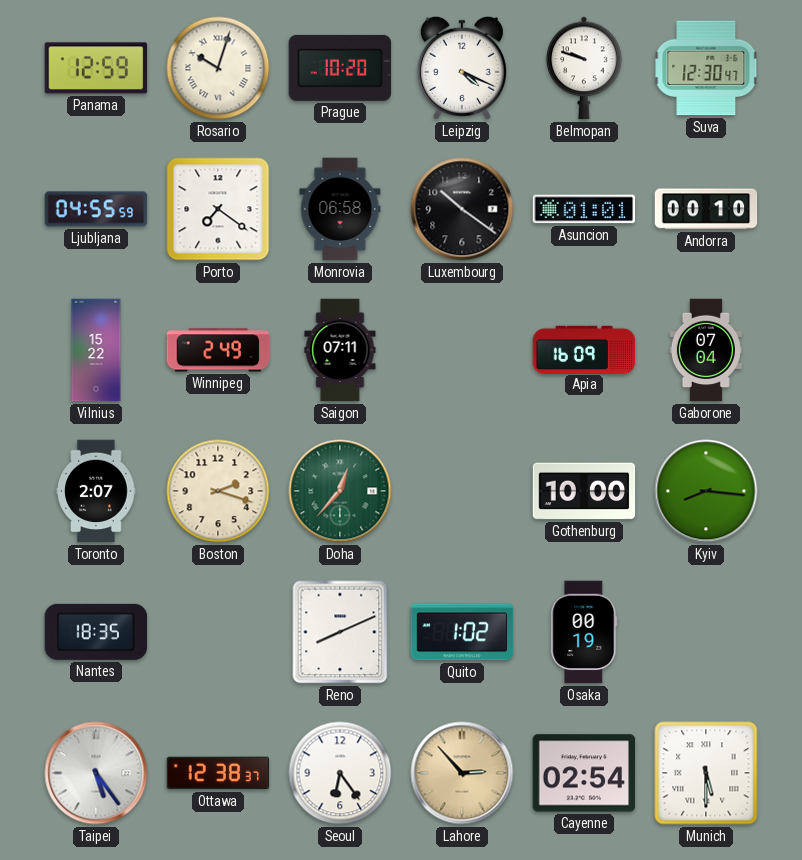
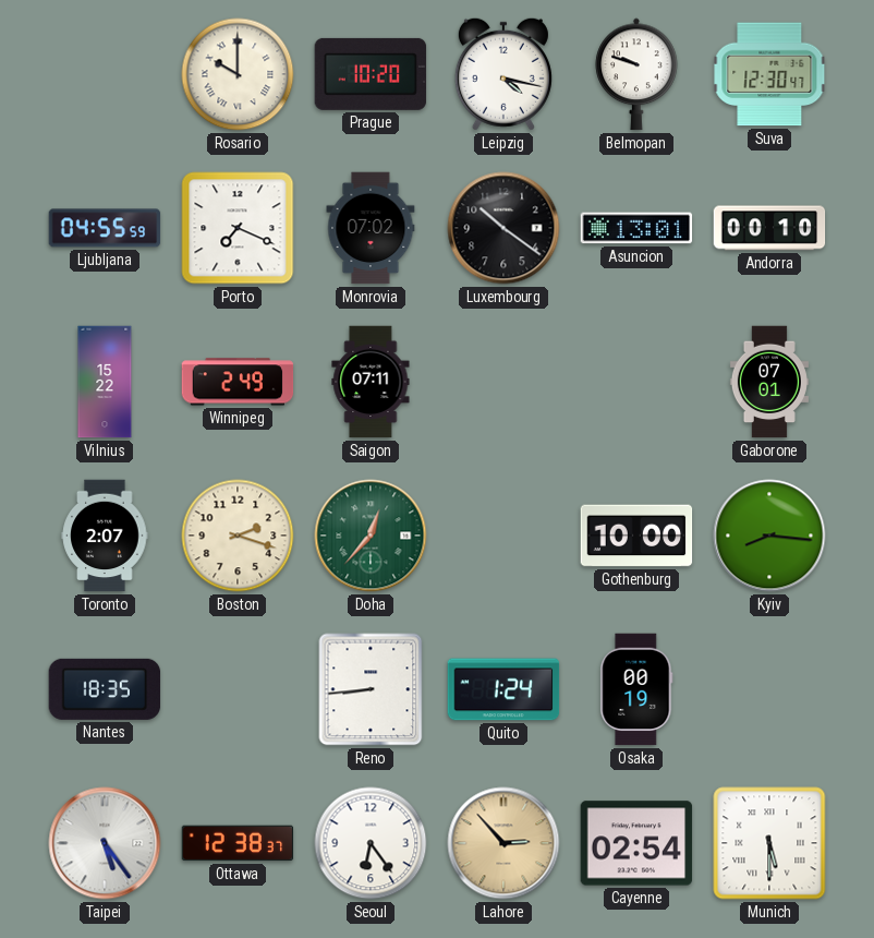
Panama: 12:59 -> none
Rosario: 10:03 -> 10:00
Leipzig: 4:19 -> 4:17
Porto: 7:21 -> 7:19
Monrovia: 06:58 -> 07:02
Asuncion: 01:01 -> 13:01
Apia: 16:09 -> none
Gaborone: 07:04 -> 07:01
Reno: 8:11 -> 8:44
Quito: 1:02 -> 1:24
